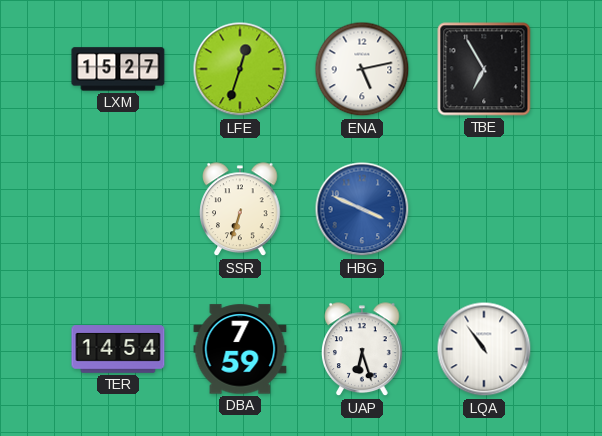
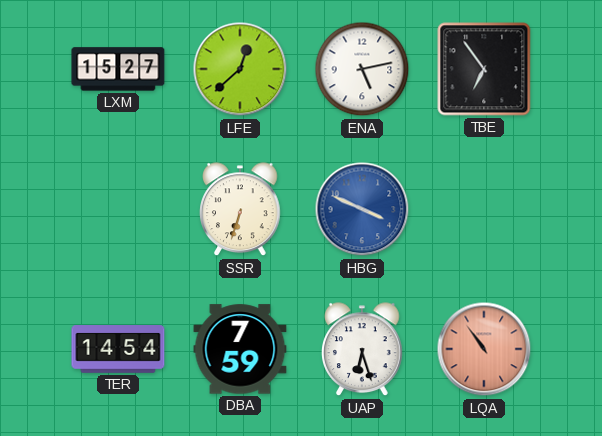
LFE: 12:33 -> 12:38
TBE: 6:55 -> 6:54
LQA dial: white -> salmon
